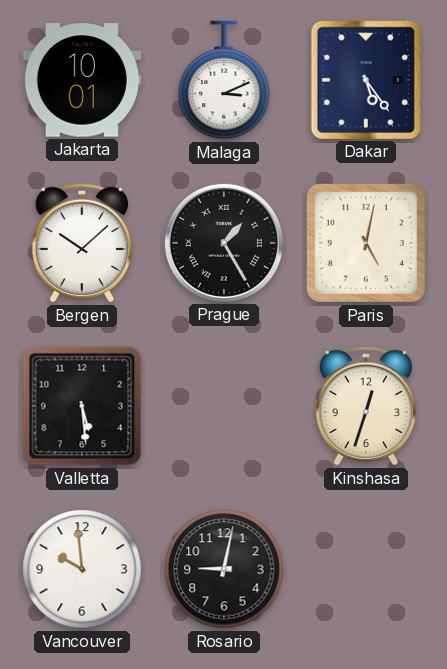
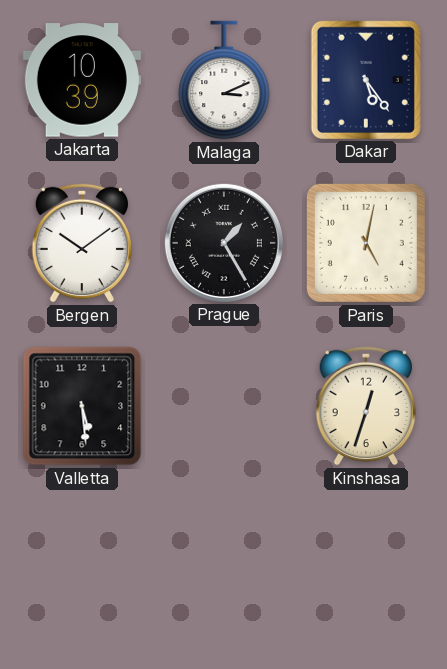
Jakarta: 10:01 -> 10:39
Bergen: 10:08 -> 10:09
Vancouver: 9:59 -> none
Rosario: 9:02 -> none
